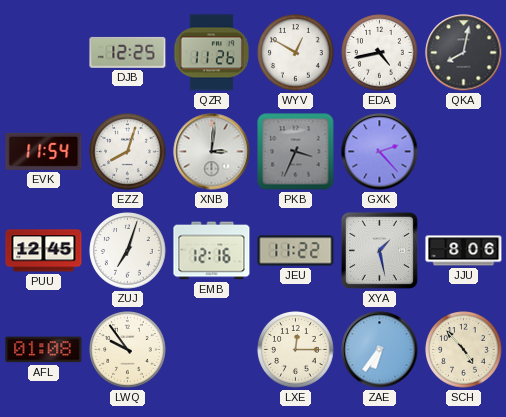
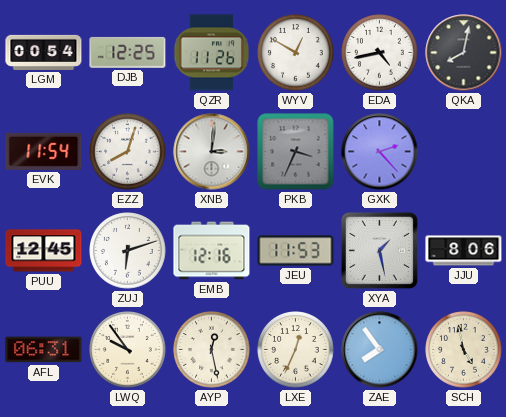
LGM: none -> 00:54
ZUJ: 7:03 -> 6:12
JEU: 11:22 -> 11:53
AFL: 01:08 -> 06:31
AYP: none -> 12:28
LXE: 12:15 -> 12:34
ZAE: 6:36 -> 7:54
SCH: 4:53 -> 4:58
